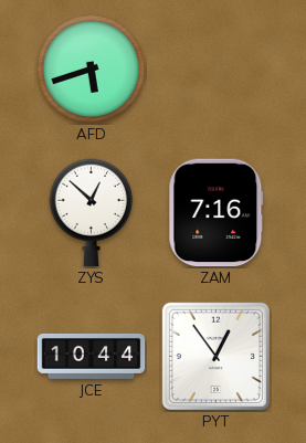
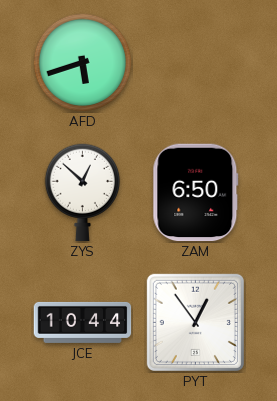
ZAM: 7:16 -> 6:50
